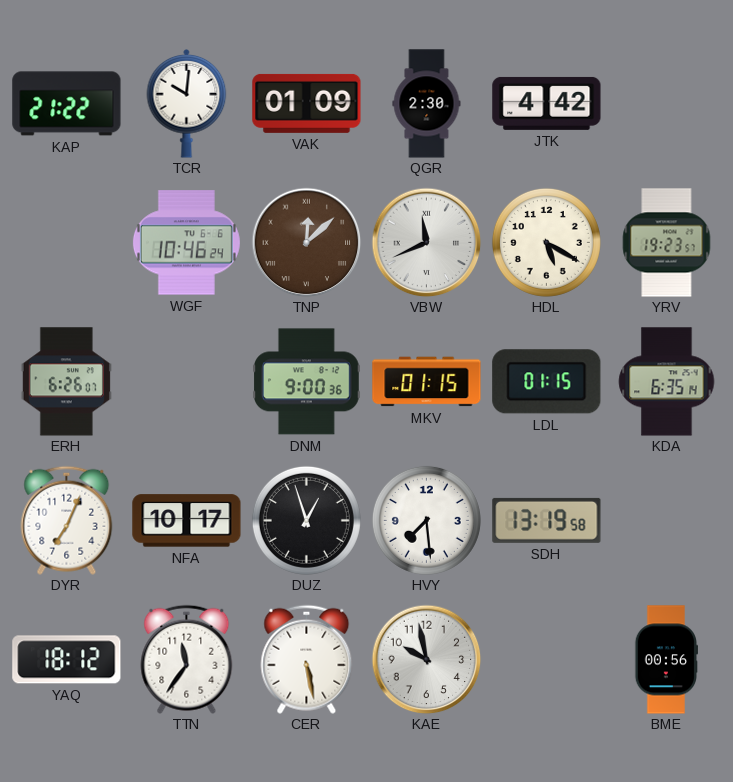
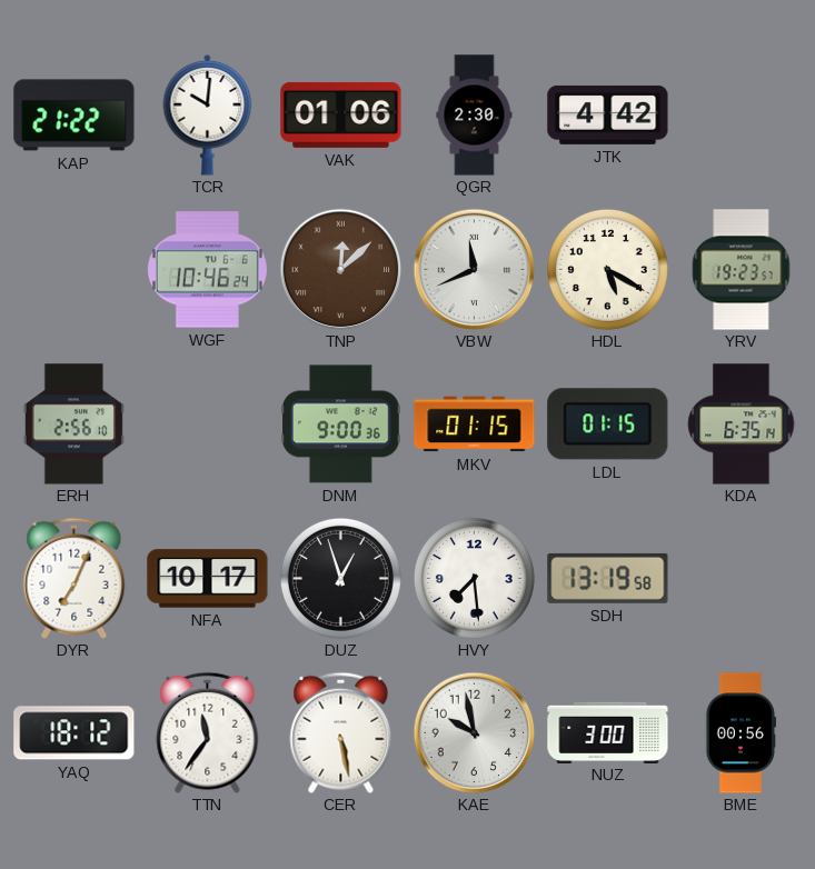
VAK: 01:09 -> 01:06
ERH: 6:26 -> 2:56
NUZ: none -> 3:00
